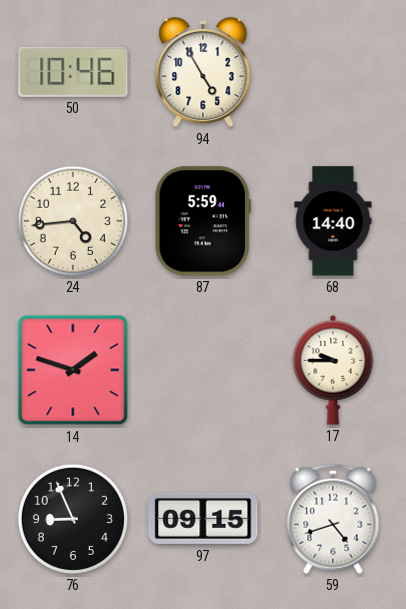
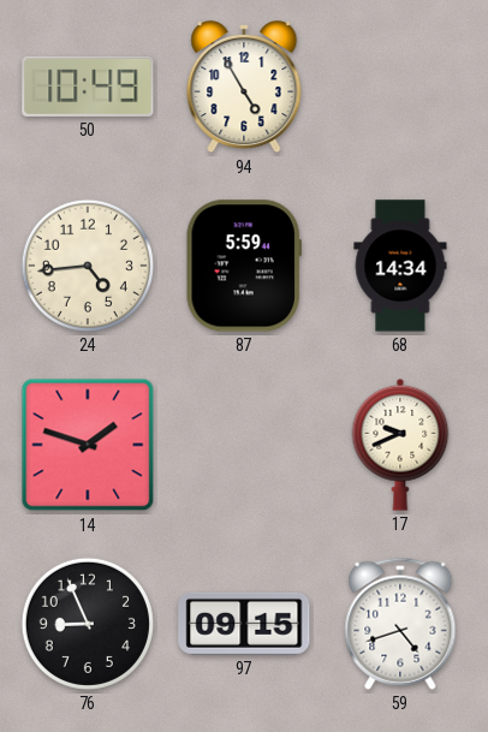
50: 10:46 -> 10:49
68: 14:40 -> 14:34
17: 9:45 -> 9:41
